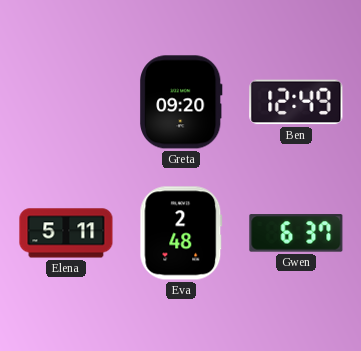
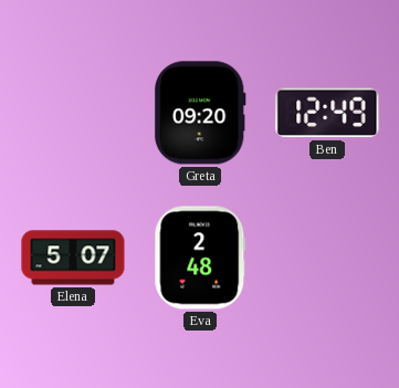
Elena: 5:11 -> 5:07
Gwen: 6:37 -> none
